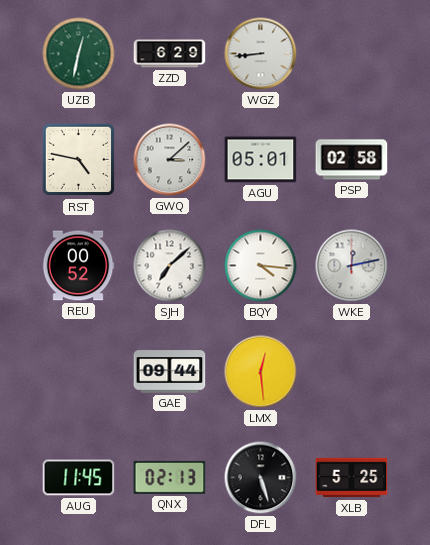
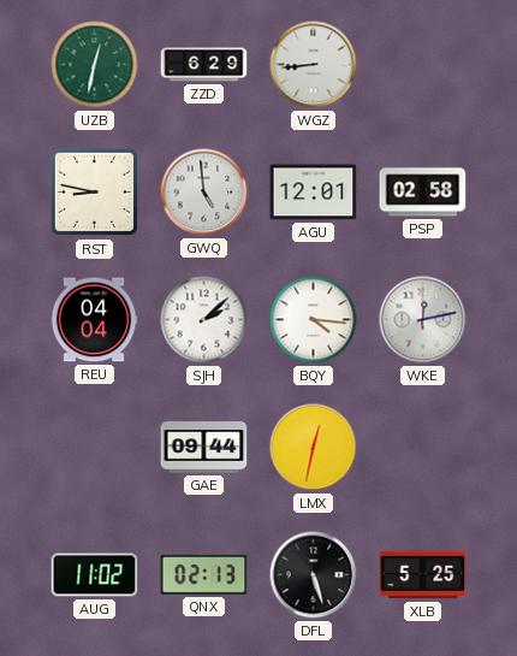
RST: 4:47 -> 8:47
GWQ: 3:08 -> 4:59
AGU: 05:01 -> 12:01
REU: 00:52 -> 04:04
SJH: 7:08 -> 2:08
LMX: 12:29 -> 12:32
AUG: 11:45 -> 11:02
